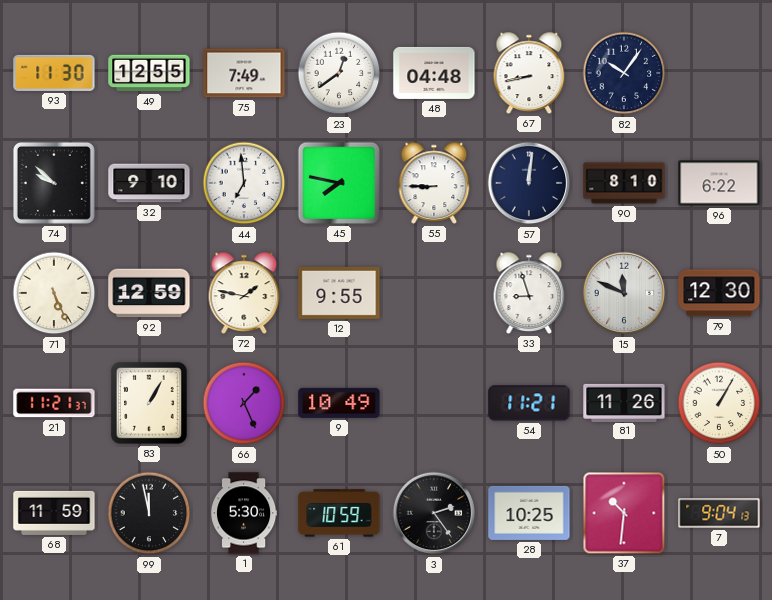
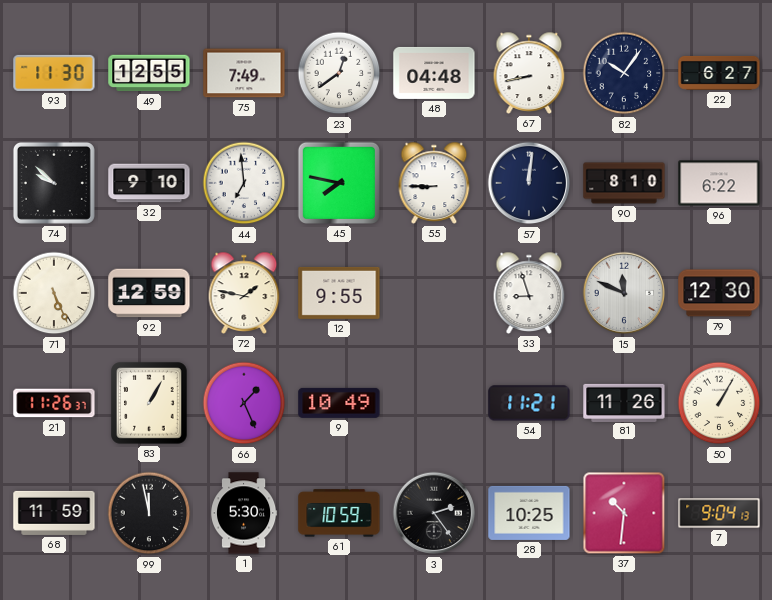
22: none -> 6:27
21: 11:21 -> 11:26
